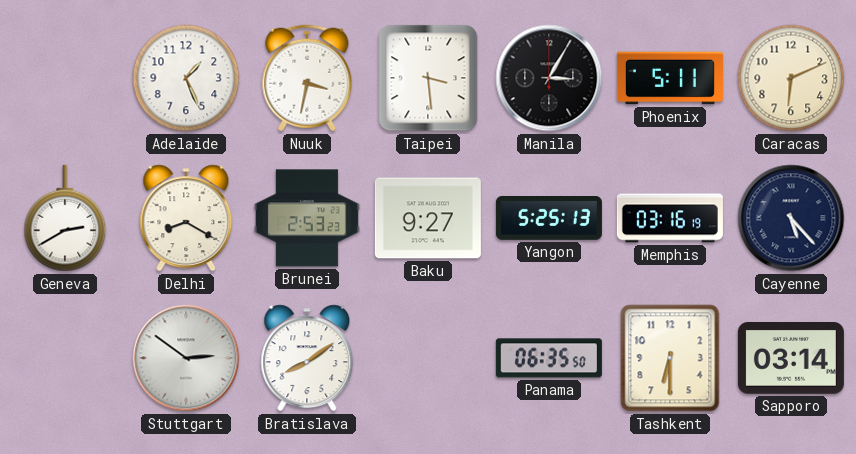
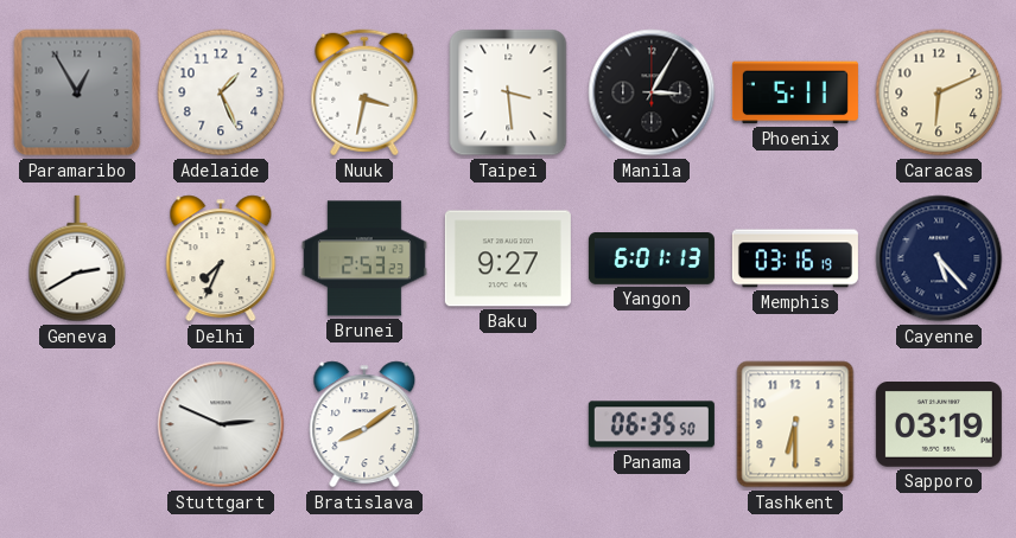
Paramaribo: none -> 12:55
Delhi: 8:20 -> 7:34
Yangon: 5:25 -> 6:01
Stuttgart: 2:51 -> 2:49
Sapporo: 03:14 -> 03:19
